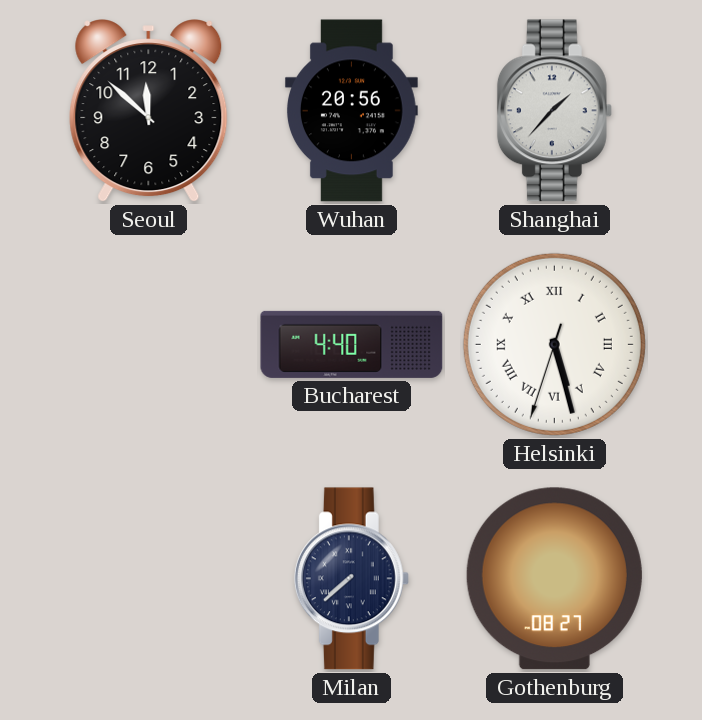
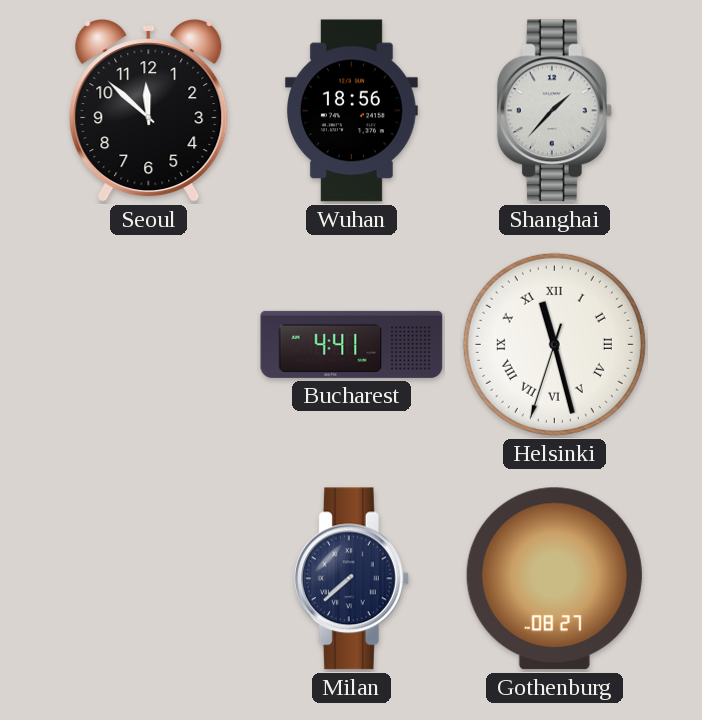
Wuhan: 20:56 -> 18:56
Bucharest: 4:40 -> 4:41
Helsinki: 5:27 -> 11:27
